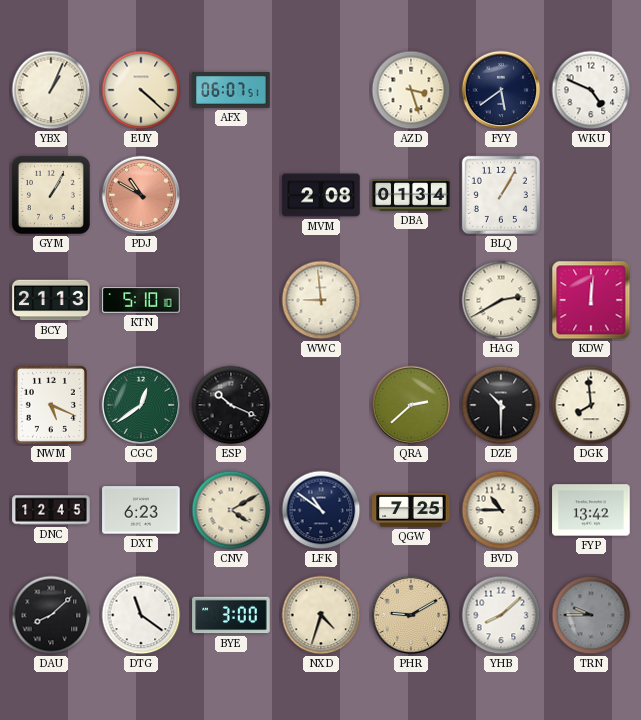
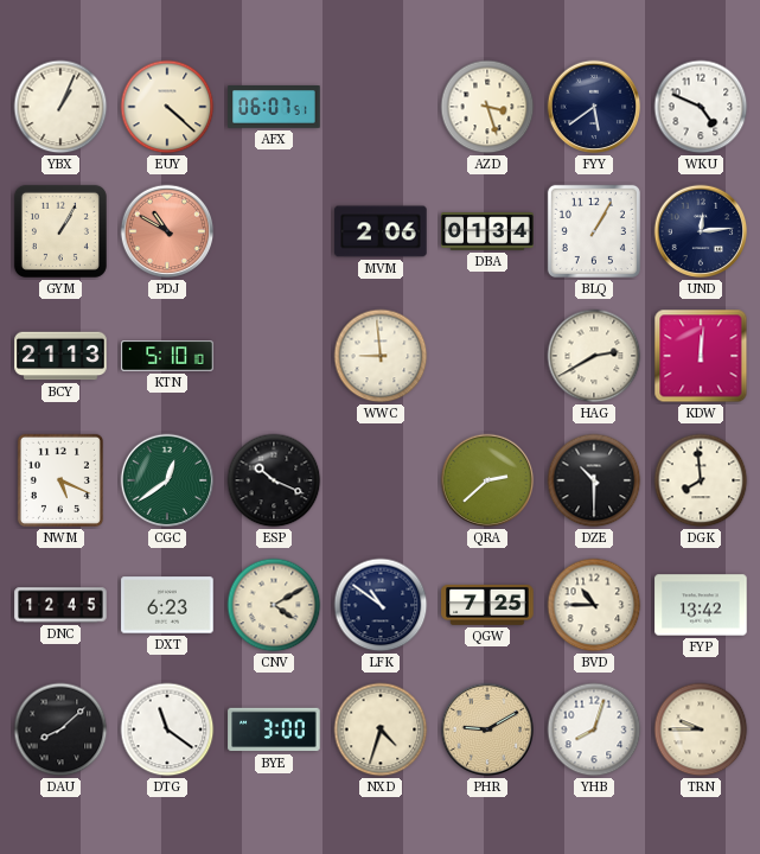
MVM: 2:08 -> 2:06
UND: none -> 12:14
YHB: 8:08 -> 8:03
TRN dial: grey -> cream
